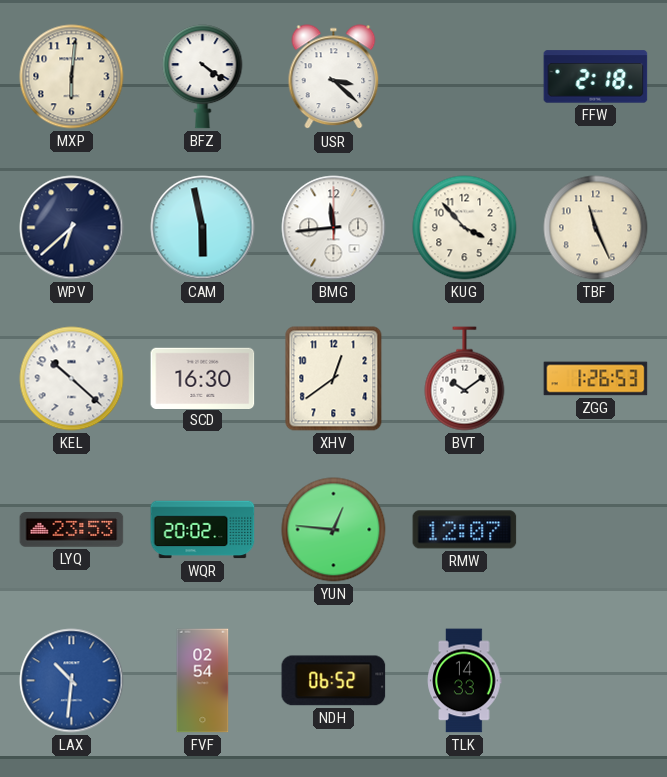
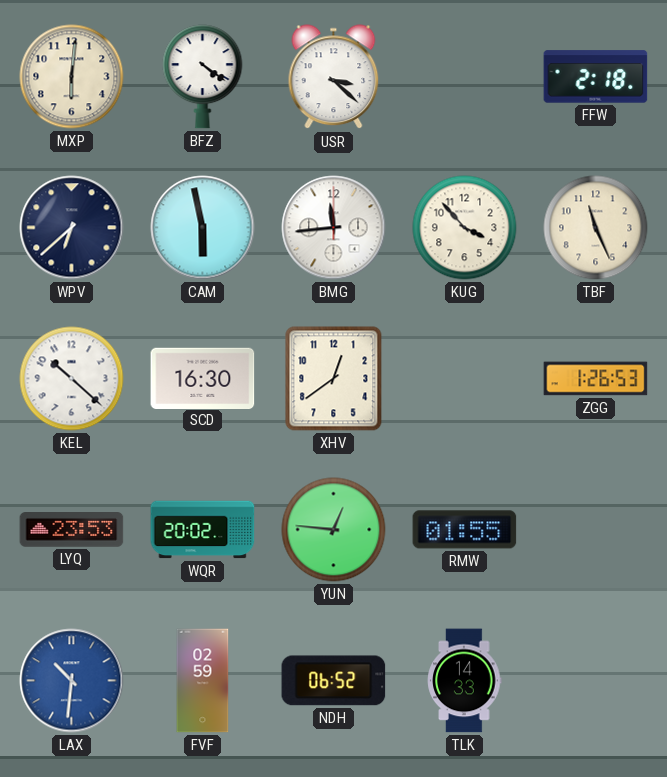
BVT: 10:09 -> none
RMW: 12:07 -> 01:55
FVF: 02:54 -> 02:59
